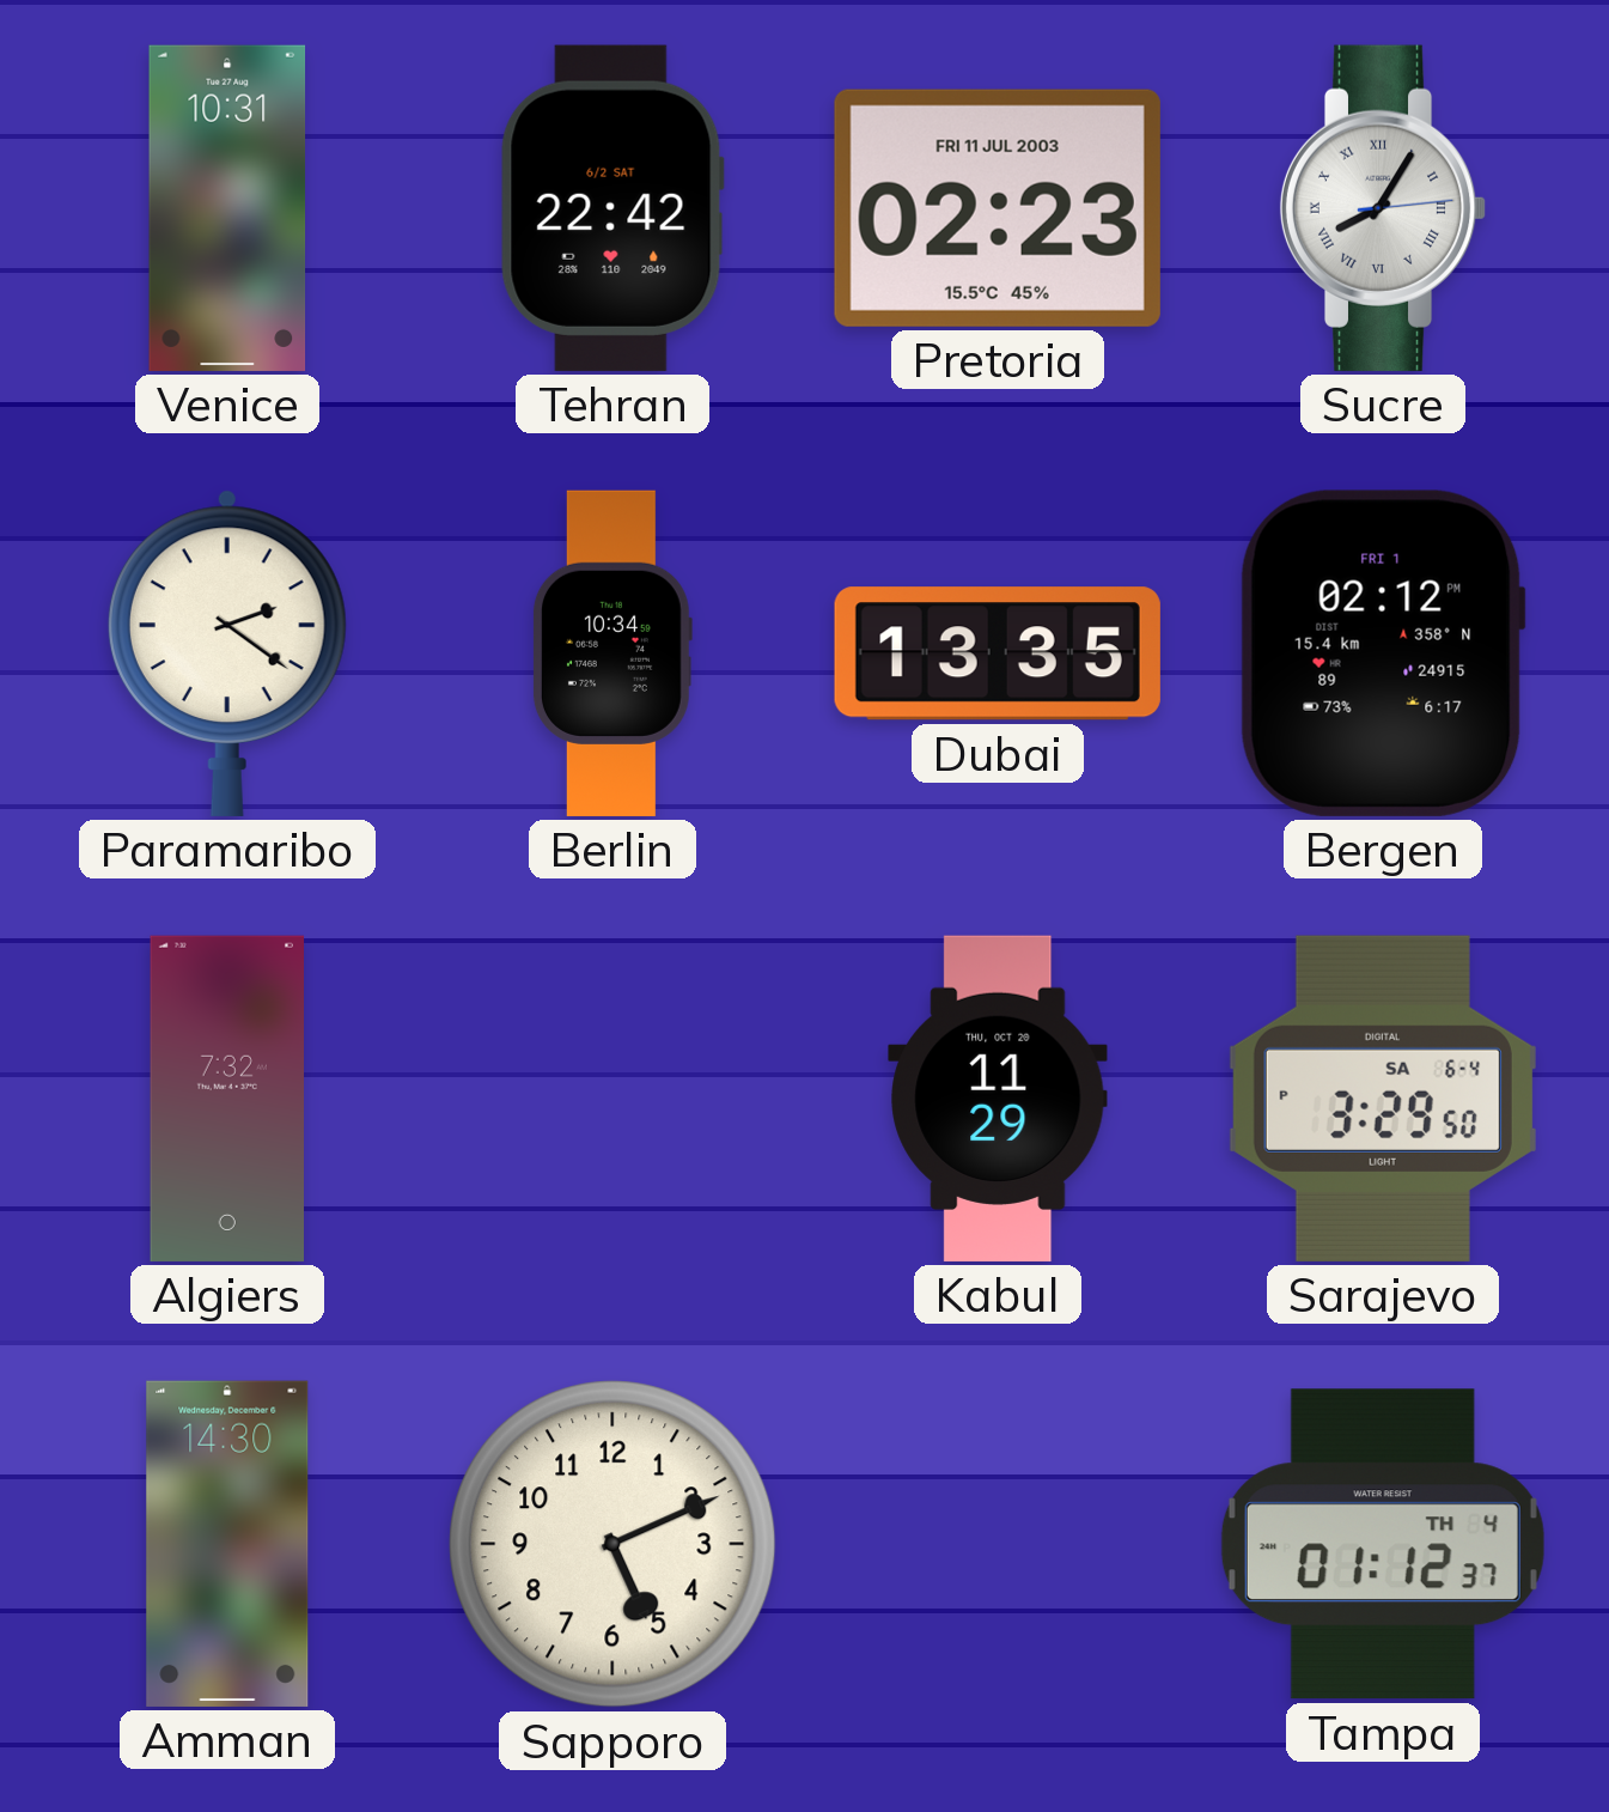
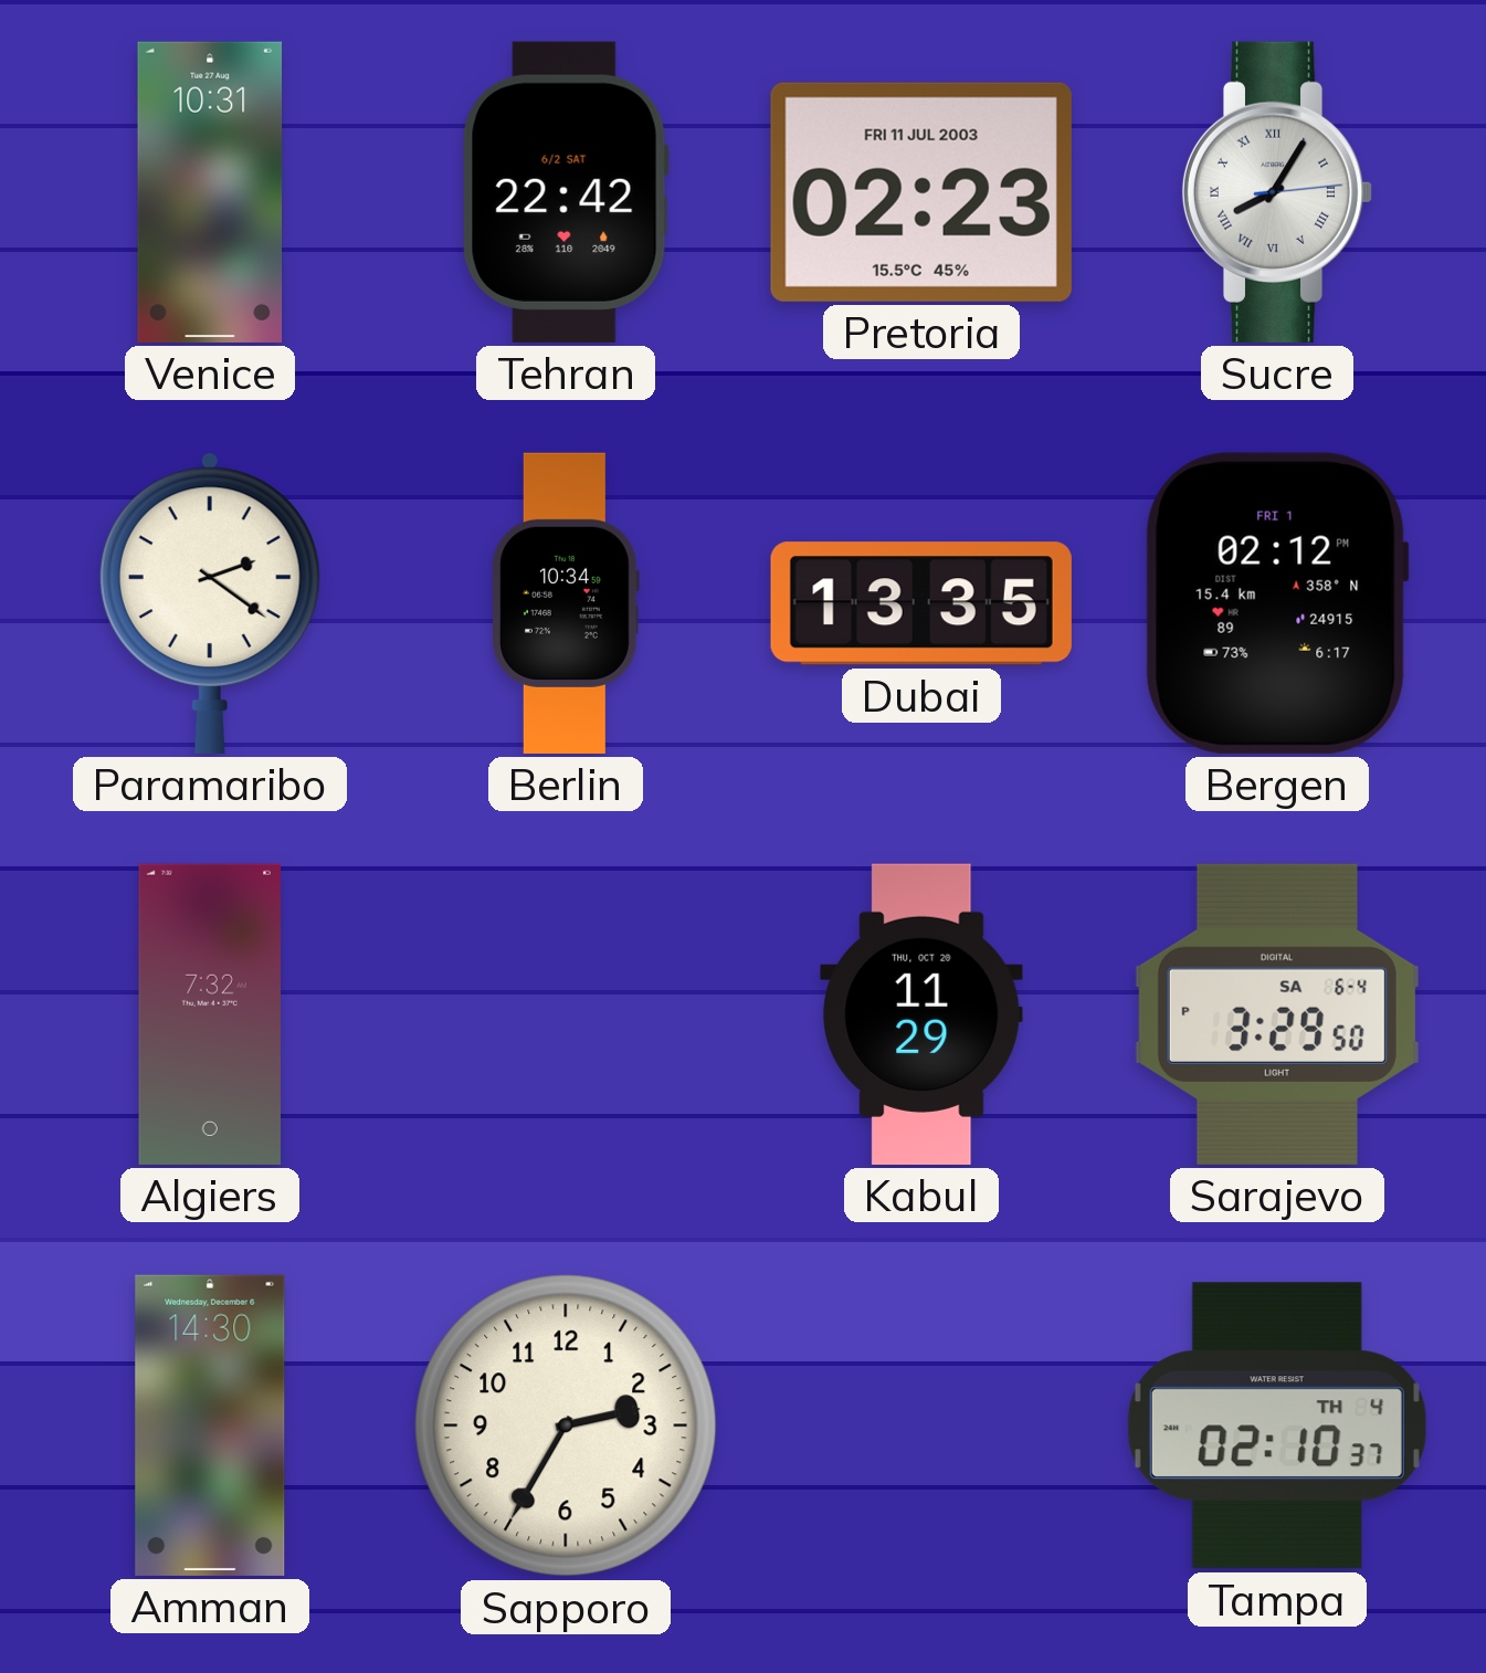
Sapporo: 5:11 -> 2:35
Tampa: 01:12 -> 02:10
